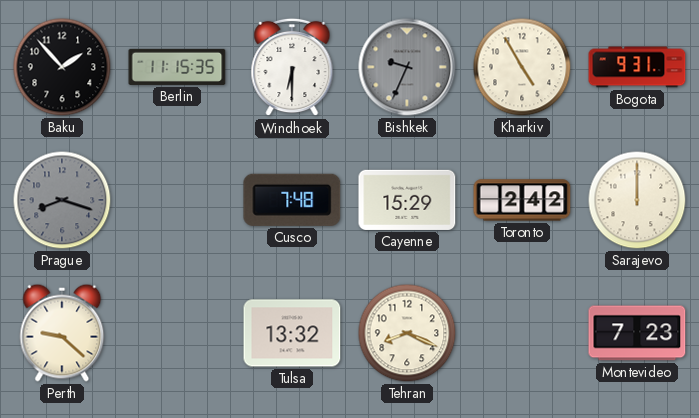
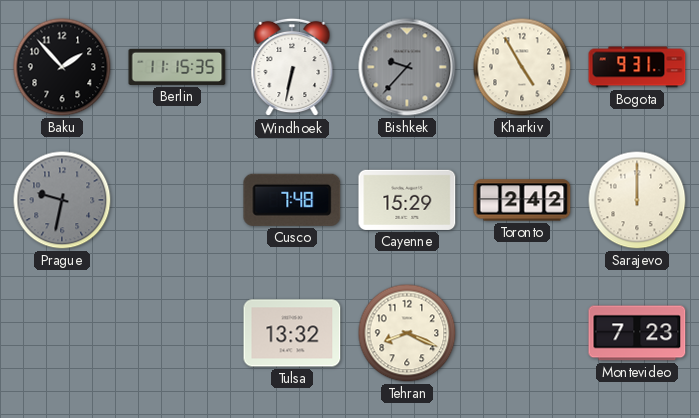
Windhoek: 6:30 -> 6:32
Bishkek: 9:34 -> 9:37
Prague: 8:18 -> 9:32
Perth: 9:22 -> none
